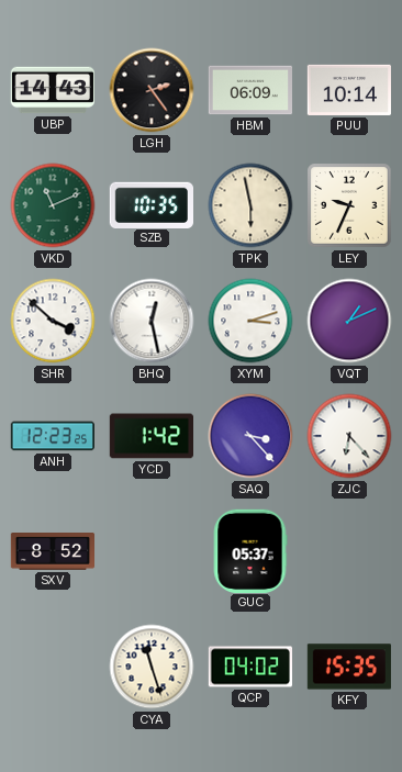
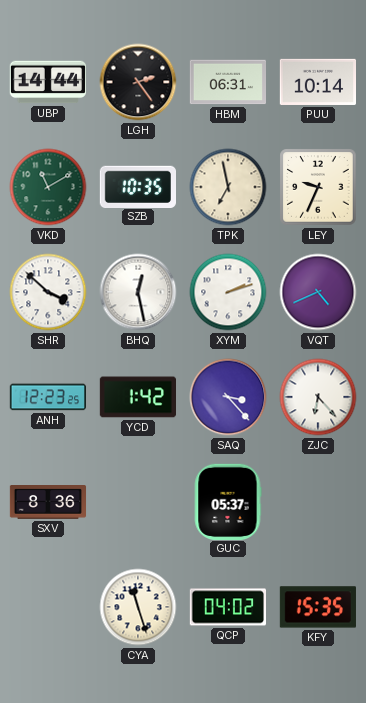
UBP: 14:43 -> 14:44
HBM: 06:09 -> 06:31
VKD: 11:11 -> 11:10
TPK: 5:58 -> 6:58
XYM: 3:12 -> 2:12
VQT: 1:11 -> 4:41
SXV: 8:52 -> 8:36
